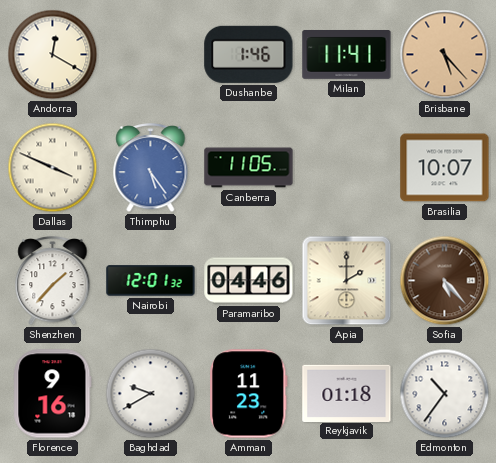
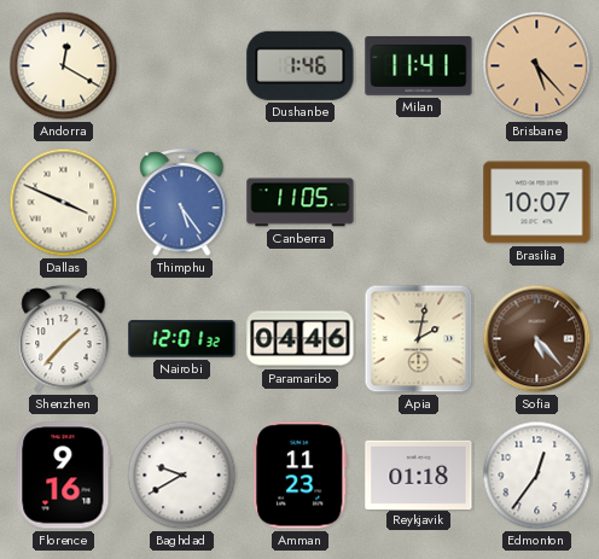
Apia: 2:00 -> 2:02
Edmonton: 10:36 -> 12:36
